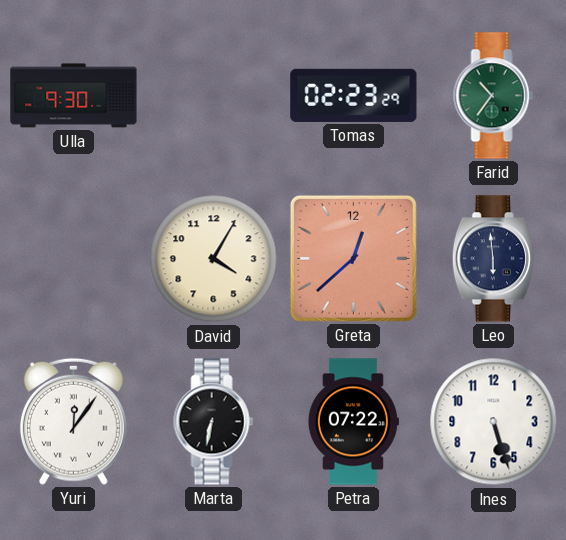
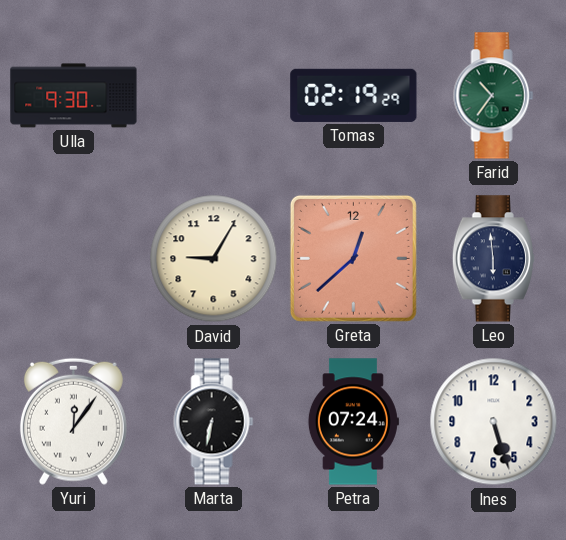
Tomas: 02:23 -> 02:19
David: 4:05 -> 9:05
Petra: 07:22 -> 07:24
